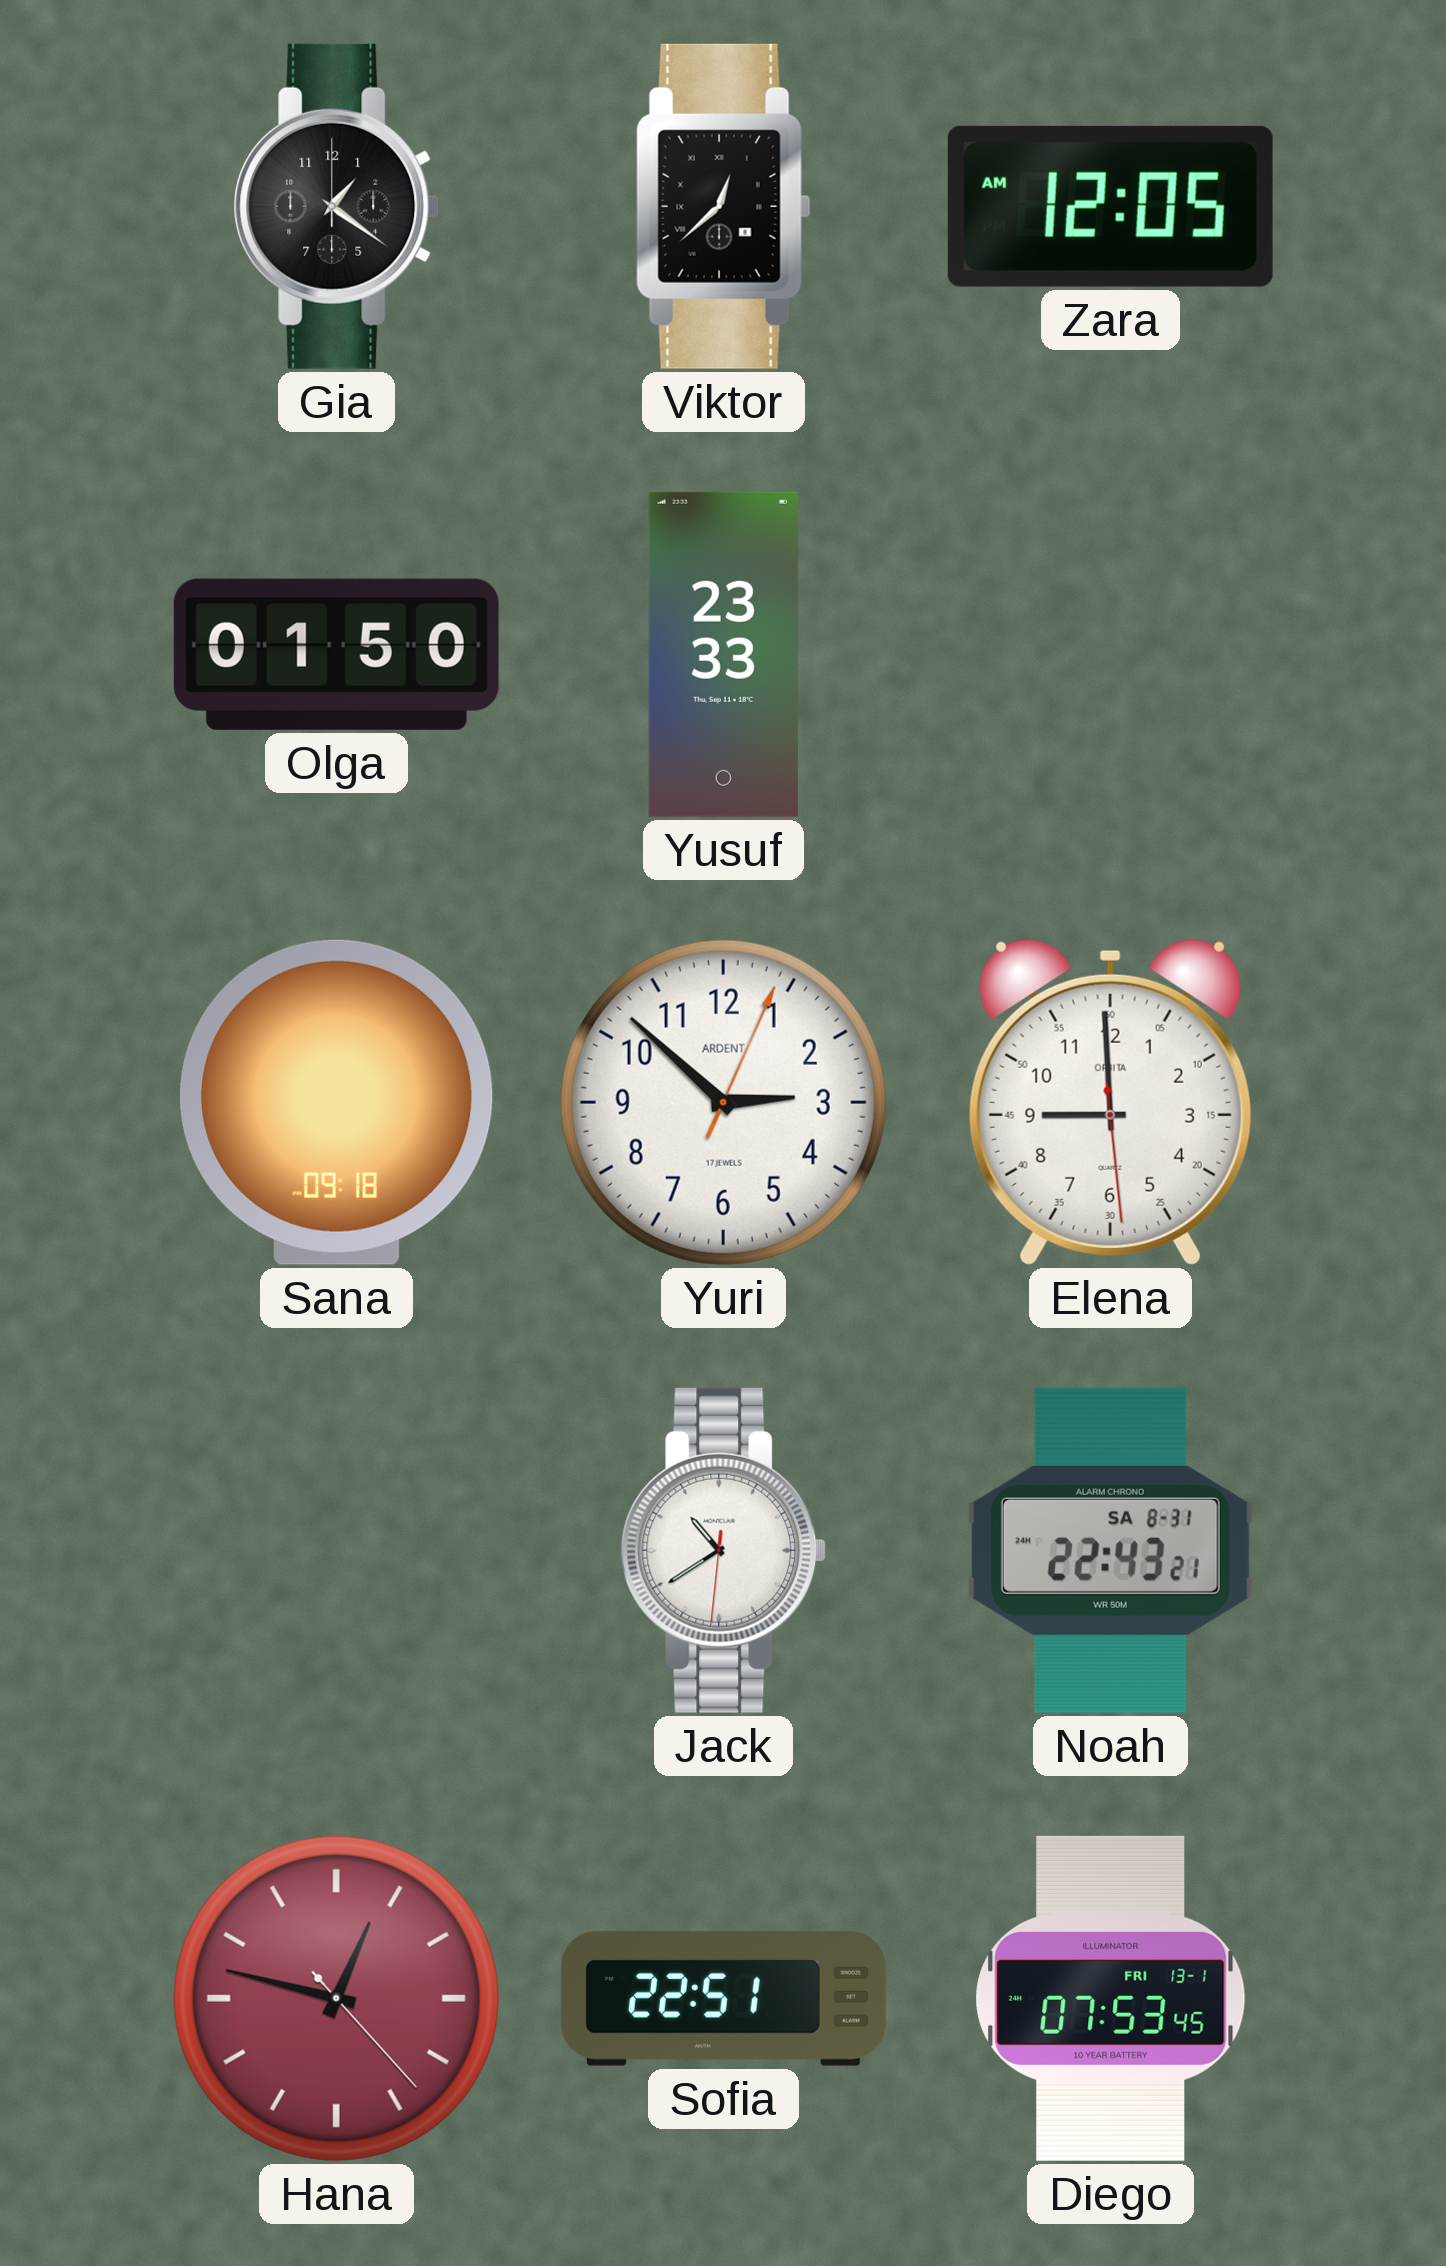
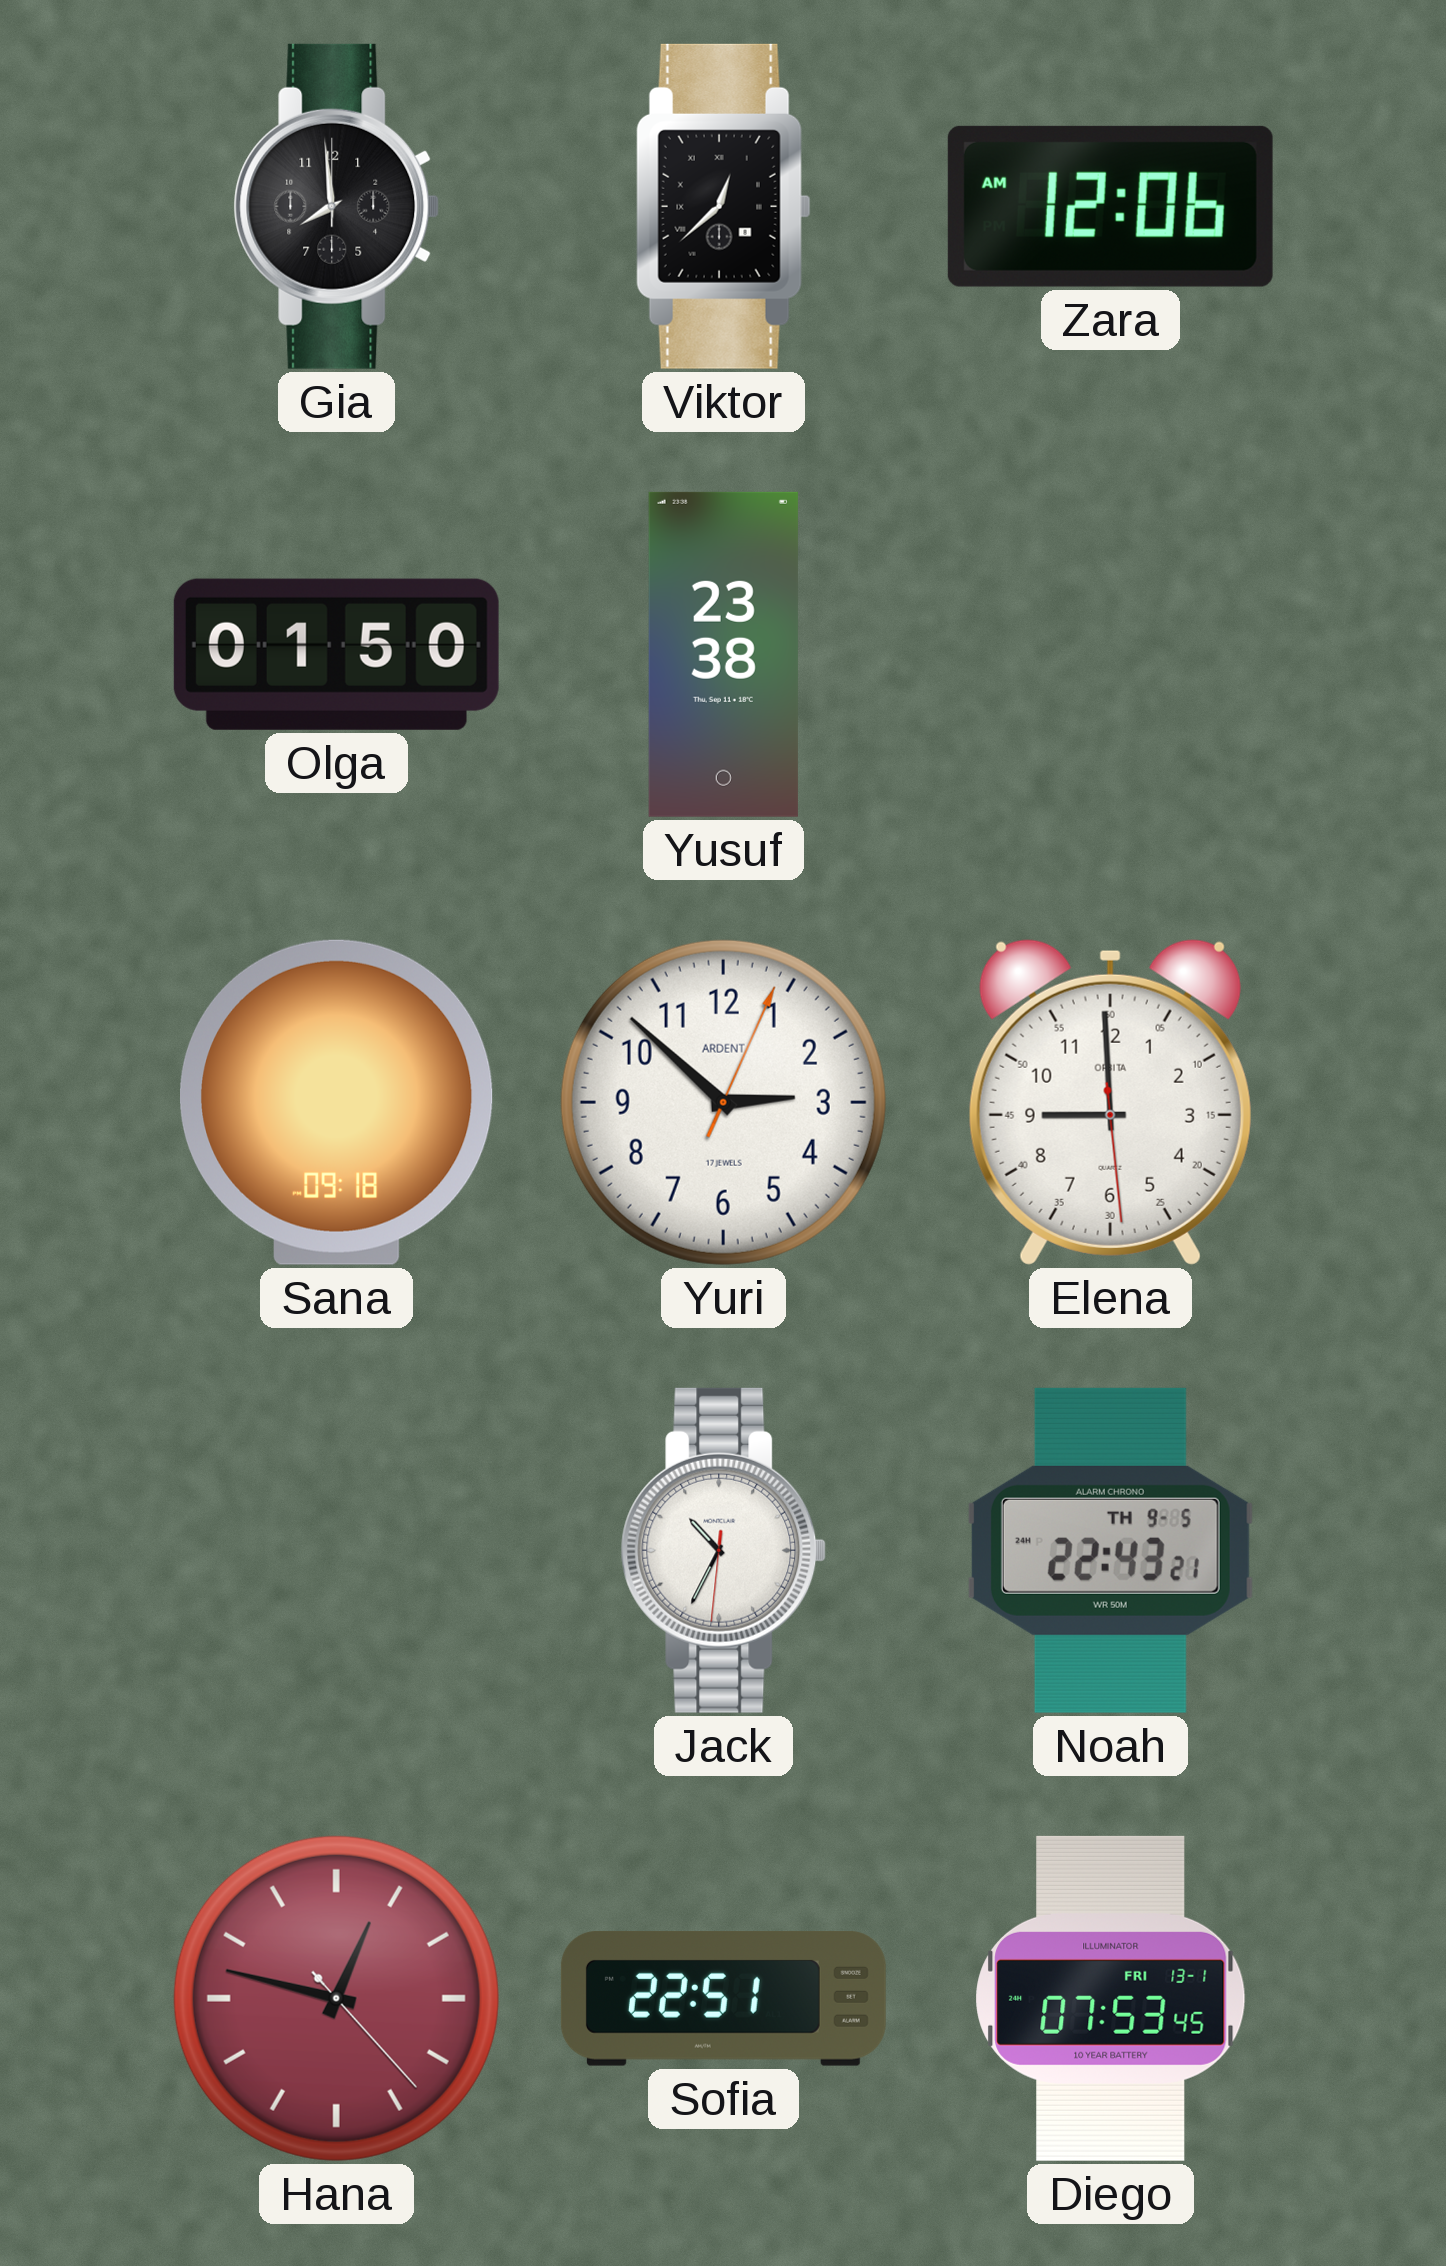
Gia: 1:21 -> 7:59
Zara: 12:05 -> 12:06
Yusuf: 23:33 -> 23:38
Jack: 10:39 -> 10:34
Noah date: SA 8-31 -> TH 9-5
